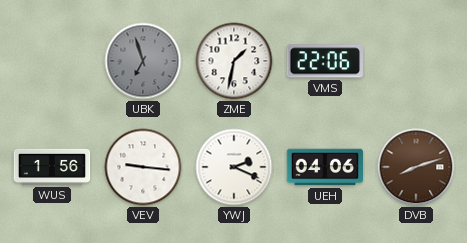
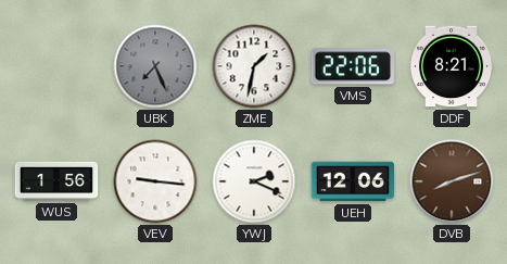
UBK: 6:57 -> 7:26
DDF: none -> 8:21
UEH: 04:06 -> 12:06
